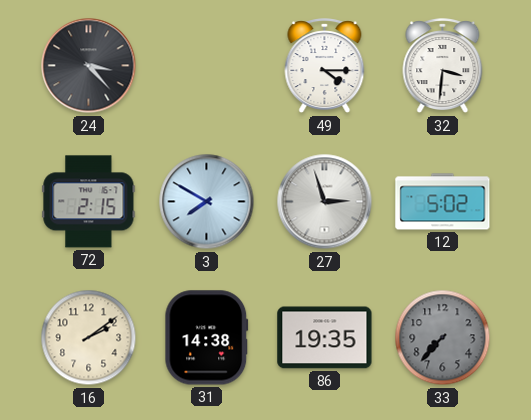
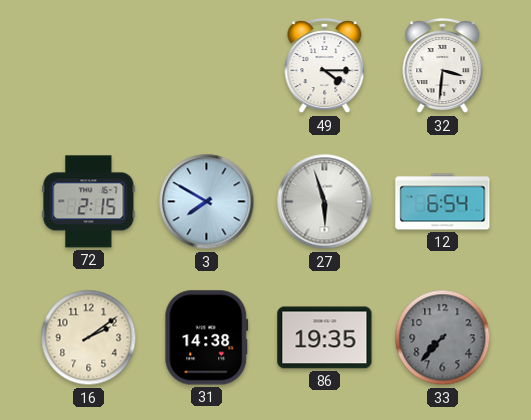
24: 3:23 -> none
27: 2:57 -> 5:57
12: 5:02 -> 6:54
